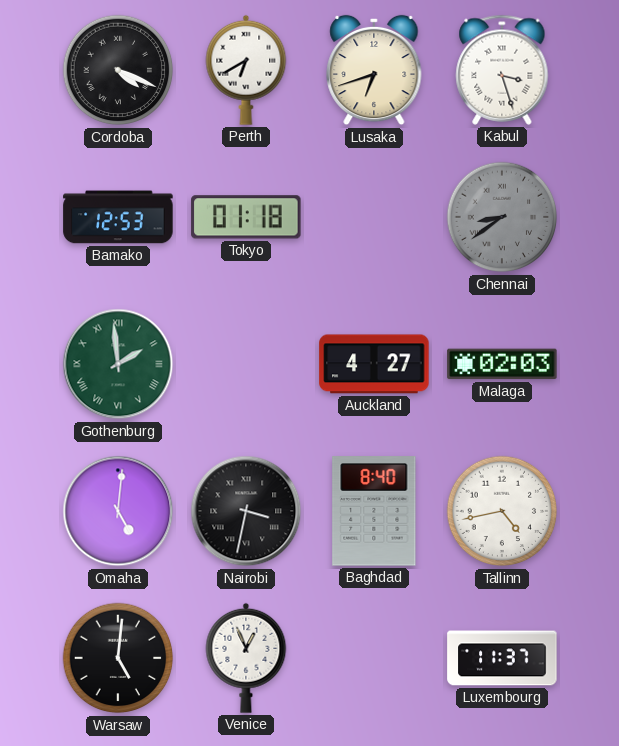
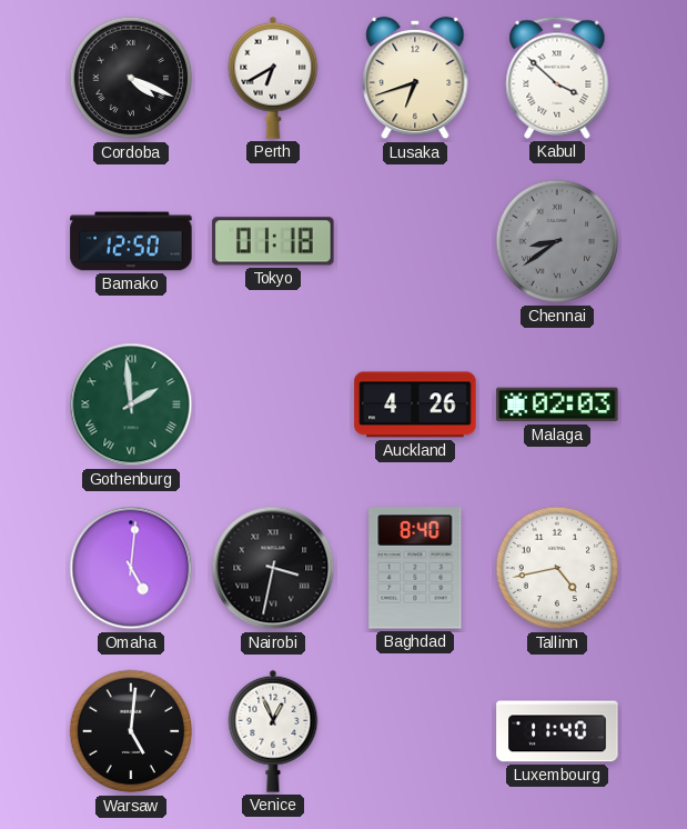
Kabul: 3:27 -> 3:52
Bamako: 12:53 -> 12:50
Auckland: 4:27 -> 4:26
Luxembourg: 11:37 -> 11:40
